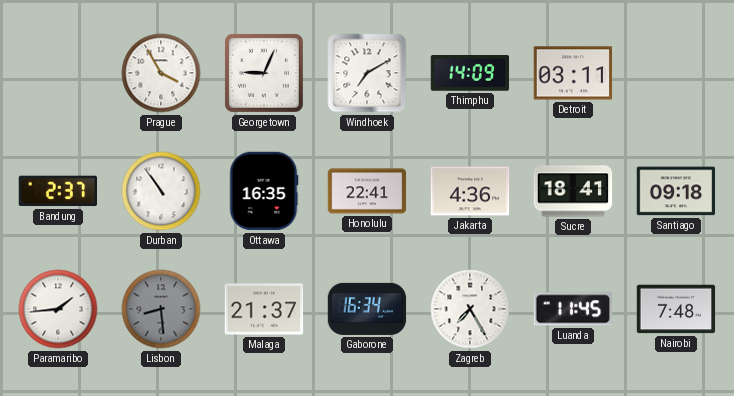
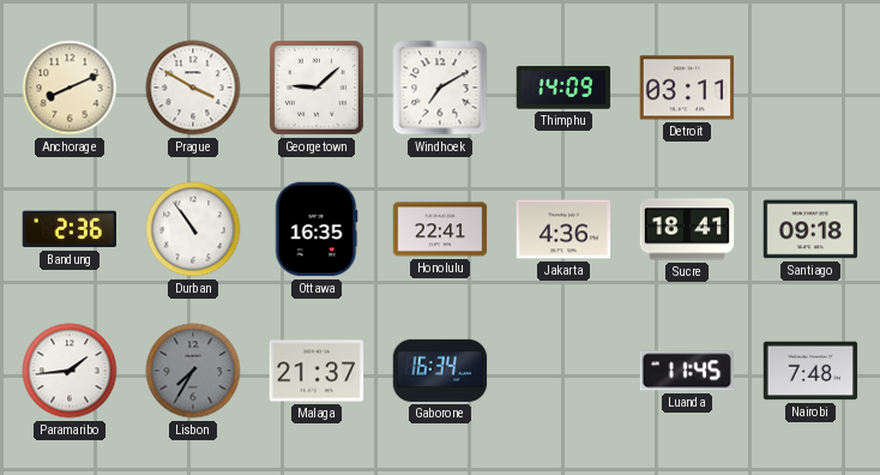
Anchorage: none -> 8:11
Prague: 3:55 -> 3:50
Georgetown: 9:04 -> 9:08
Bandung: 2:37 -> 2:36
Lisbon: 8:29 -> 7:35
Zagreb: 7:25 -> none
